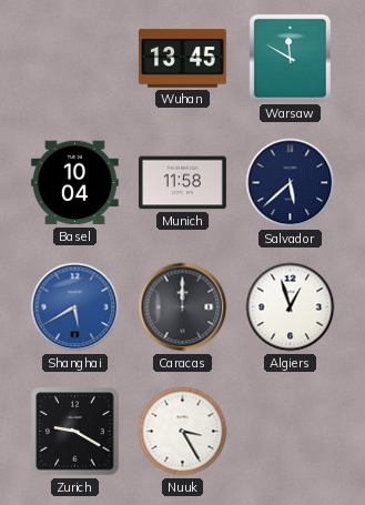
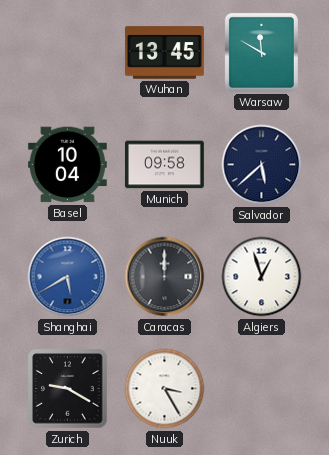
Munich: 11:58 -> 09:58
